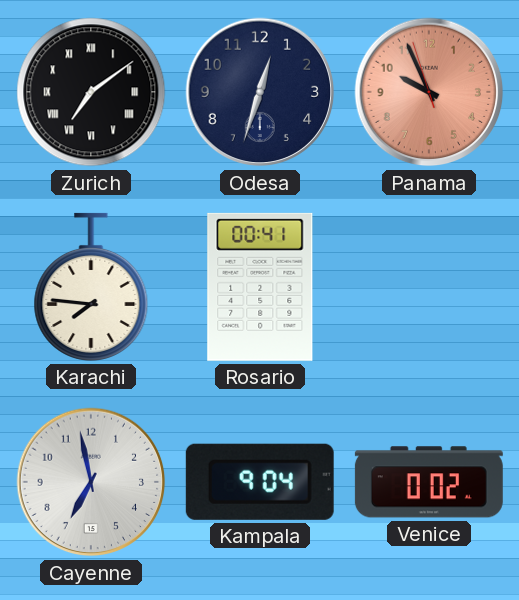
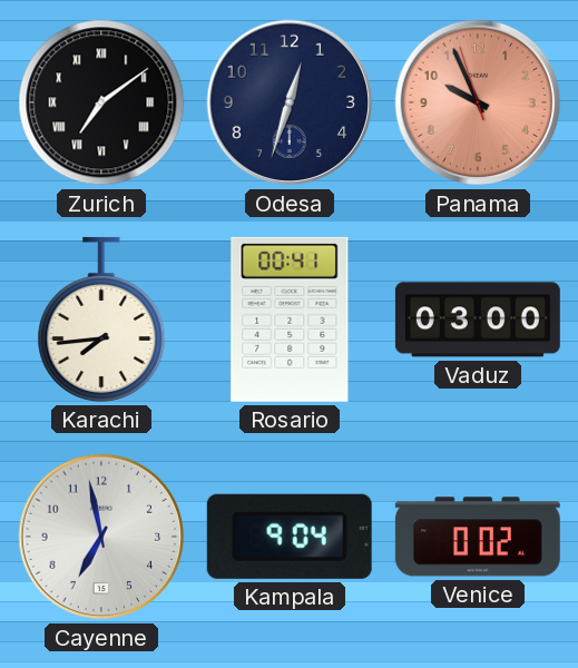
Karachi: 7:46 -> 7:44
Vaduz: none -> 03:00
